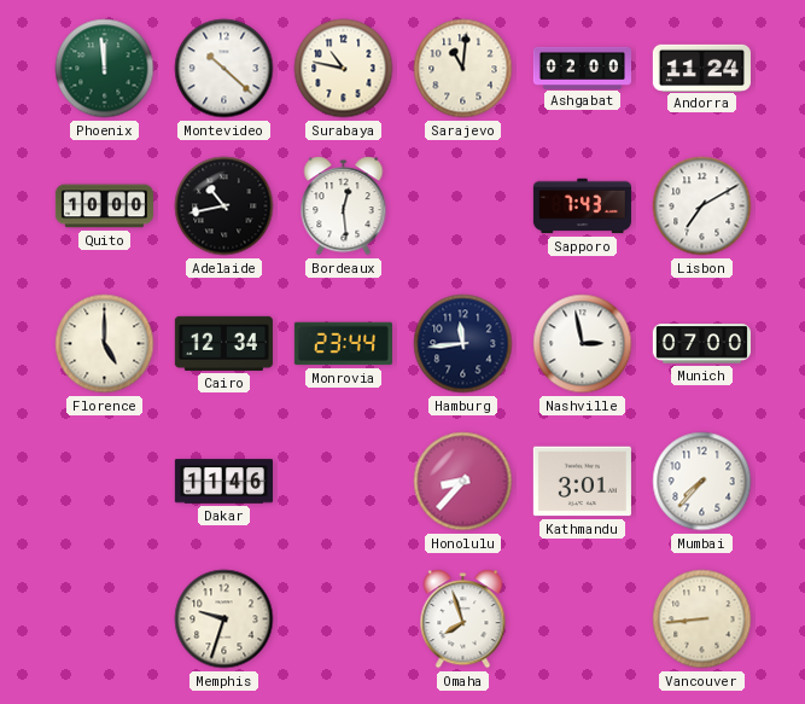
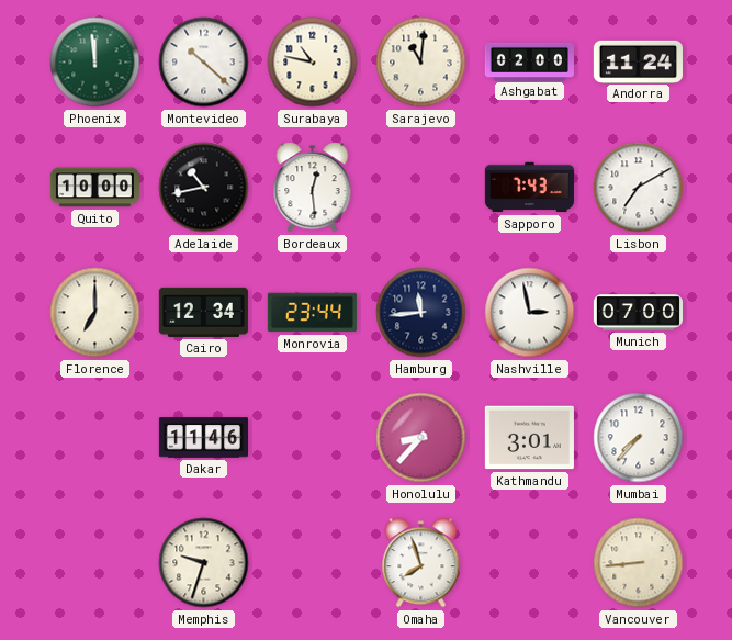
Florence: 5:00 -> 7:00
